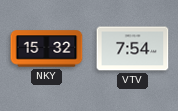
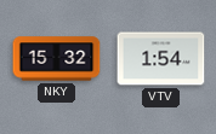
VTV: 7:54 -> 1:54
